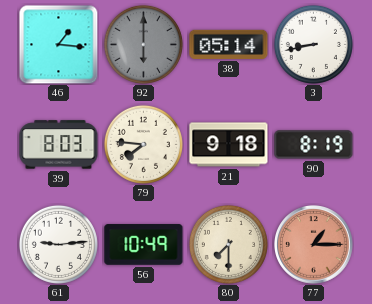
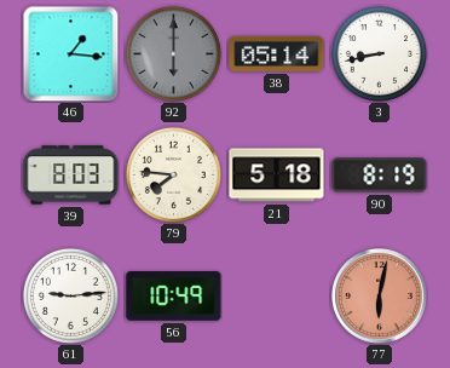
21: 9:18 -> 5:18
80: 7:30 -> none
77: 1:15 -> 6:02
